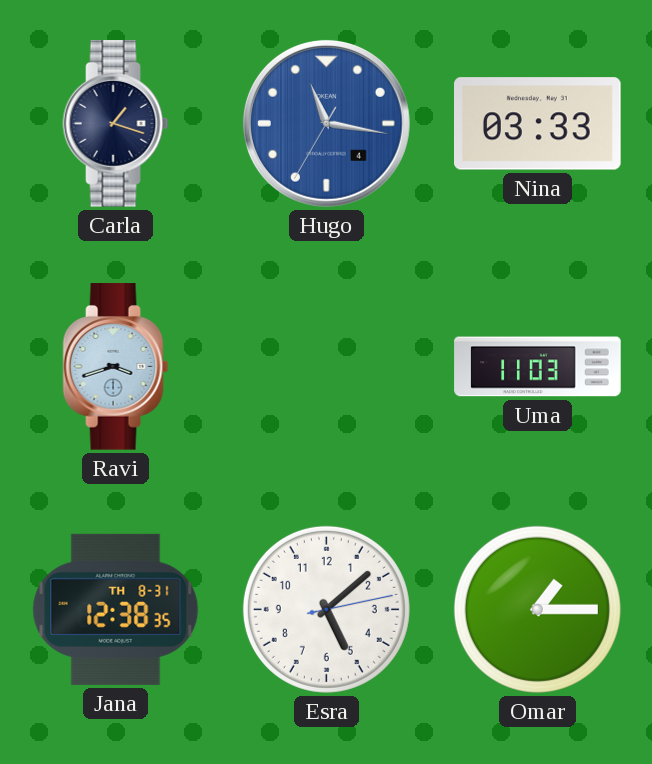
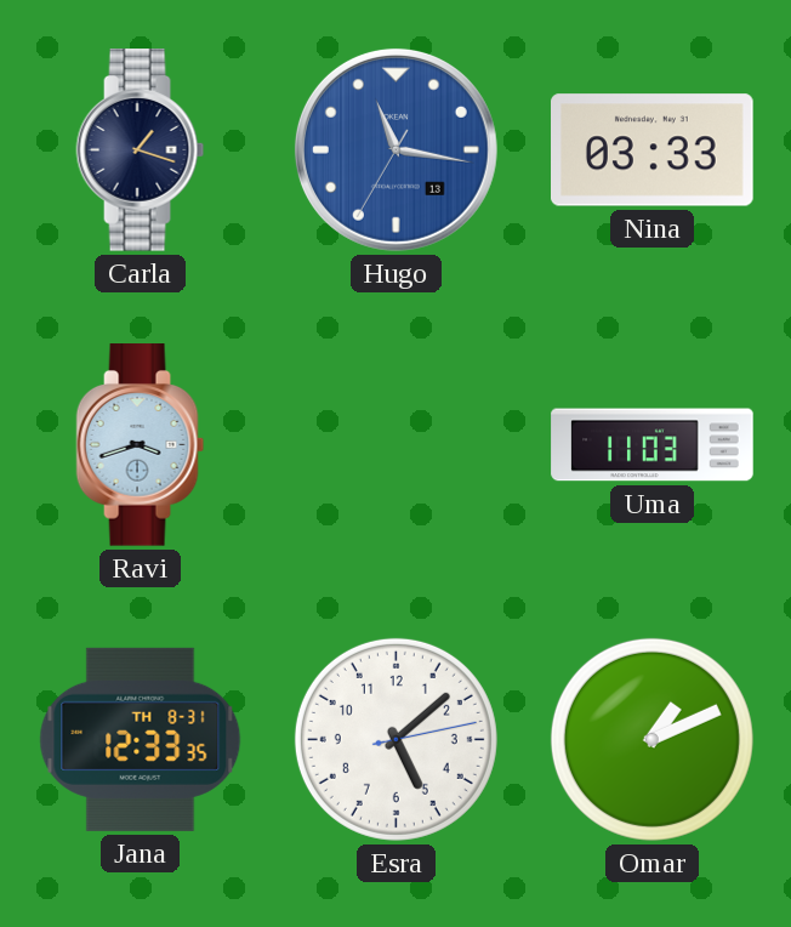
Hugo date: 4 -> 13
Jana: 12:38 -> 12:33
Omar: 1:15 -> 1:11
